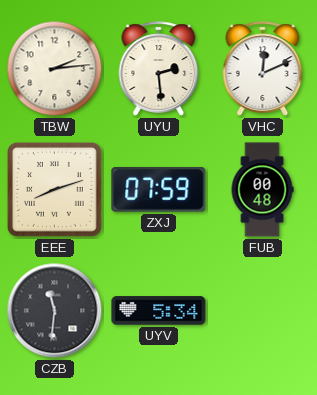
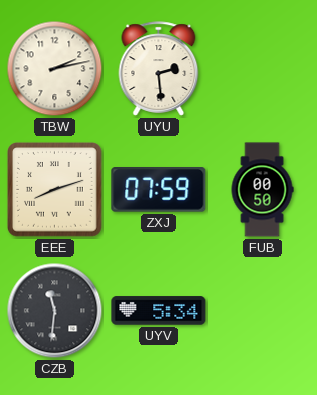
TBW: 2:14 -> 2:13
VHC: 12:11 -> none
FUB: 00:48 -> 00:50
